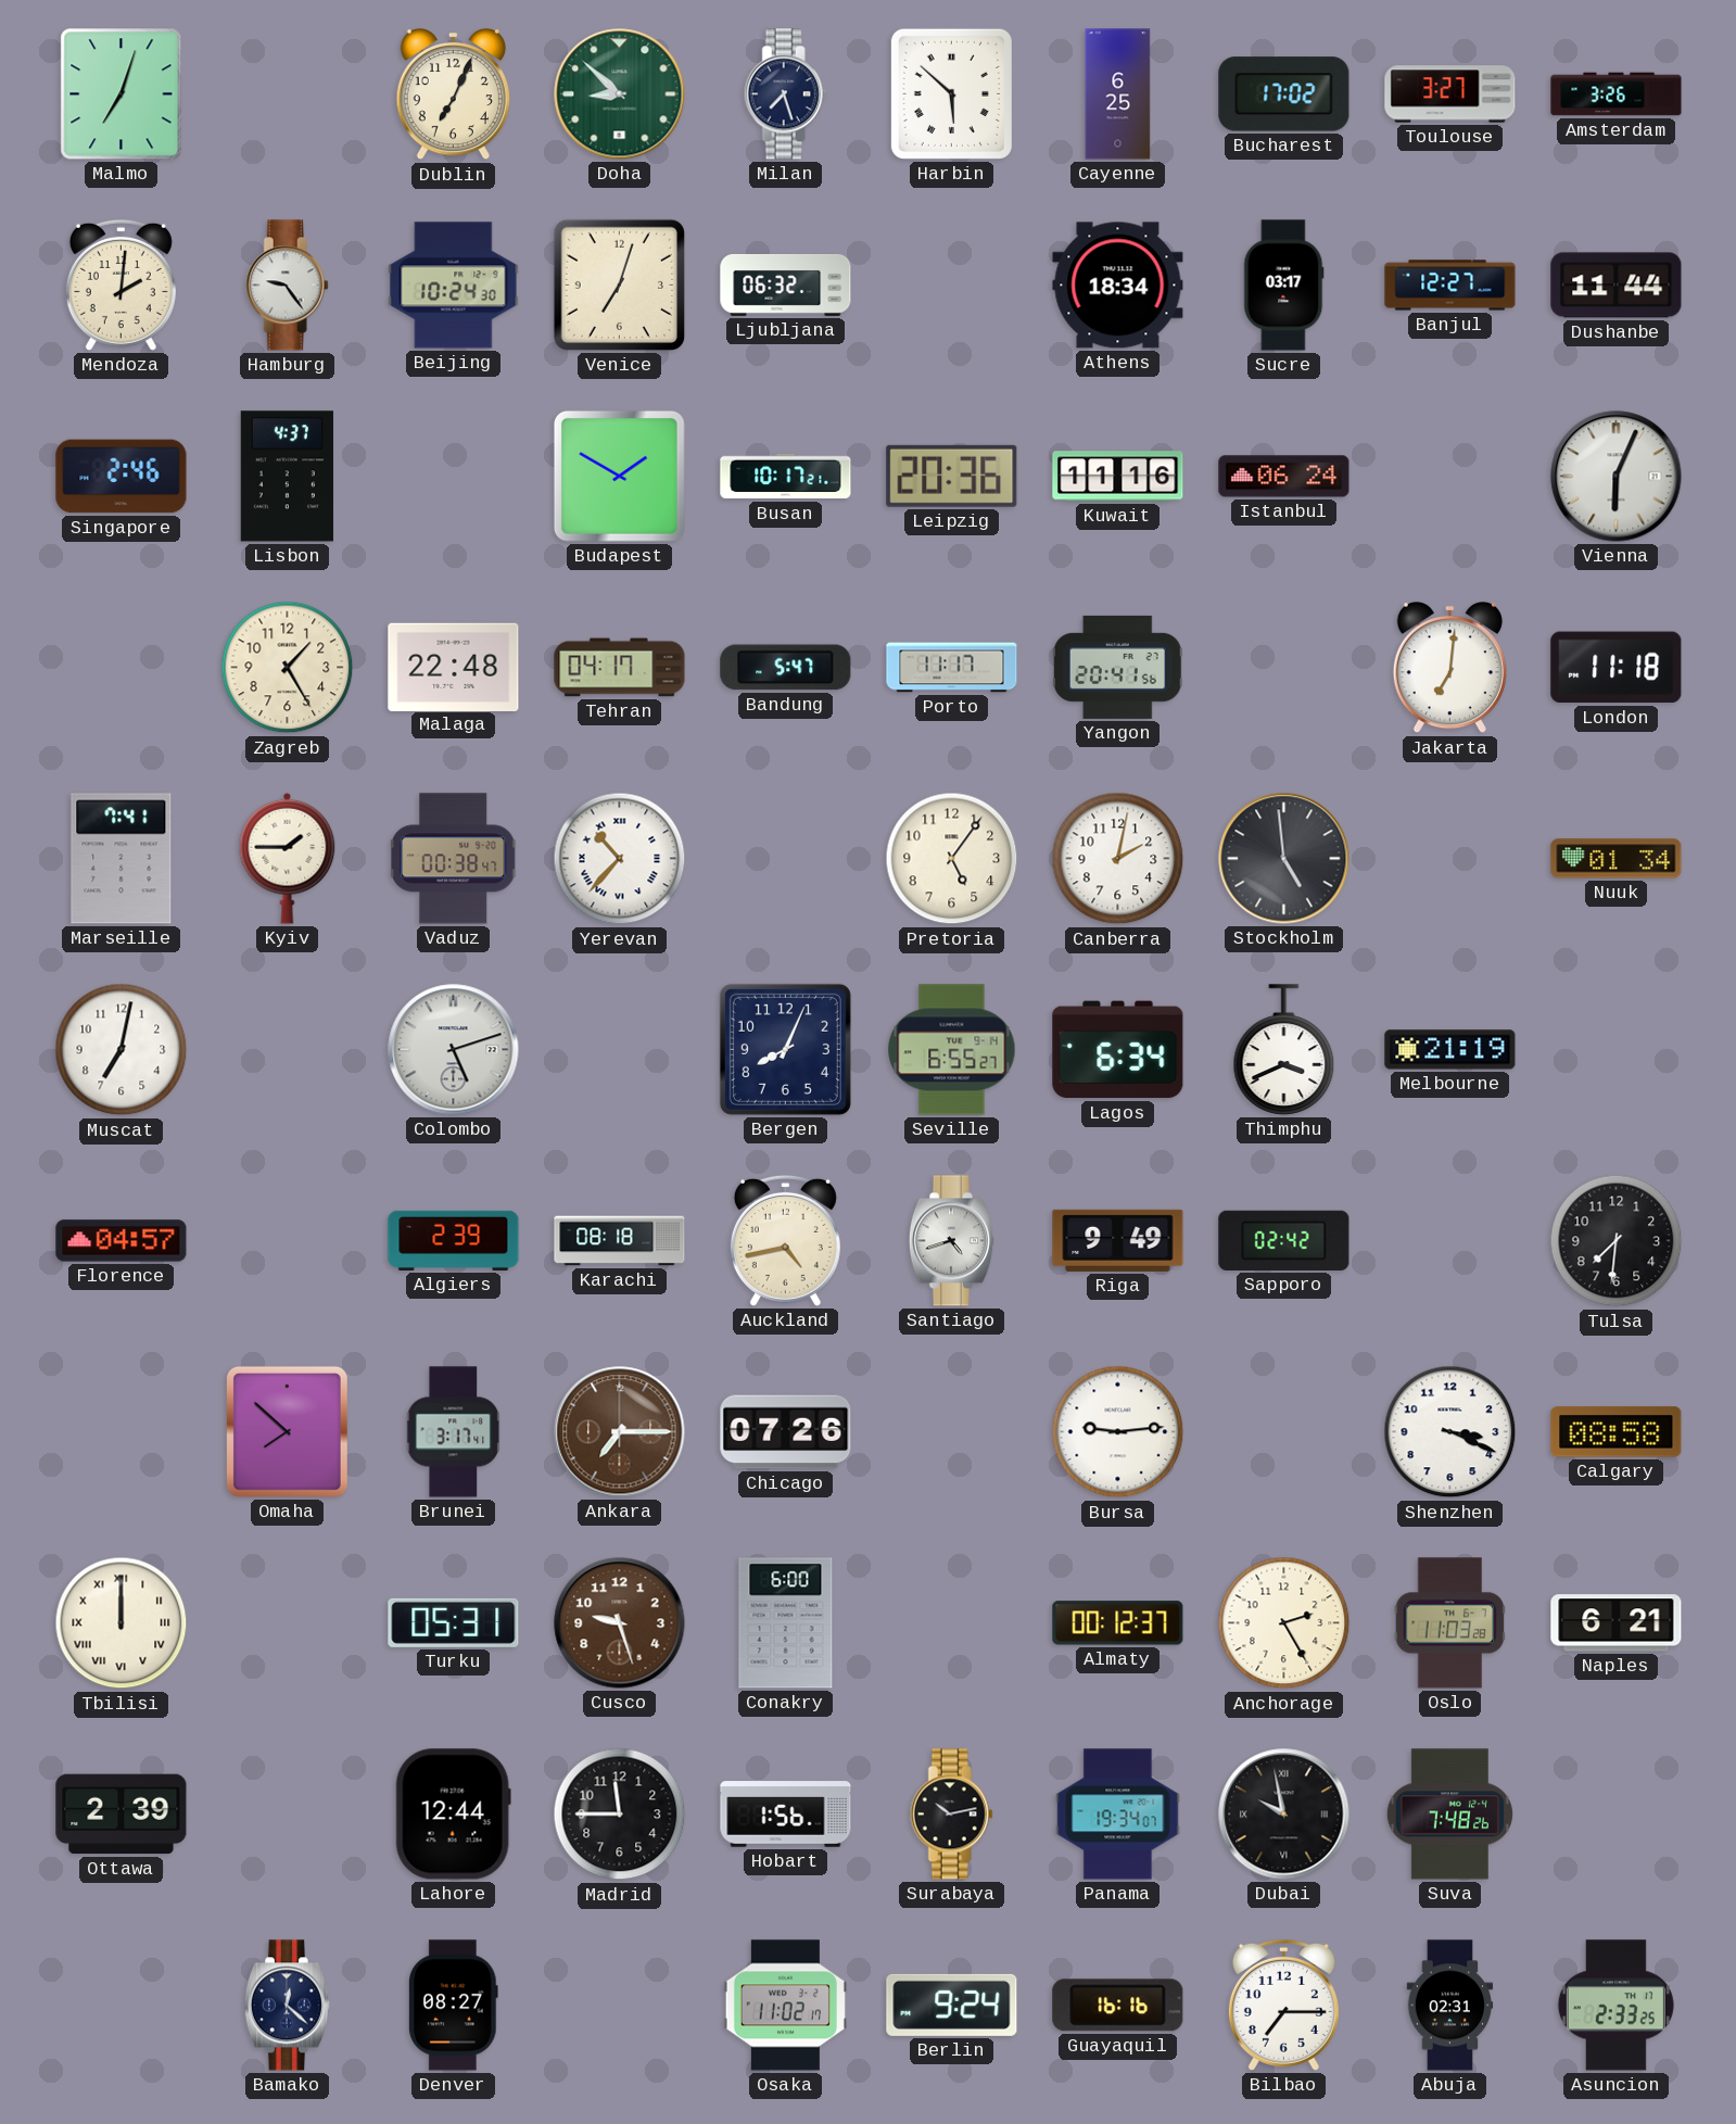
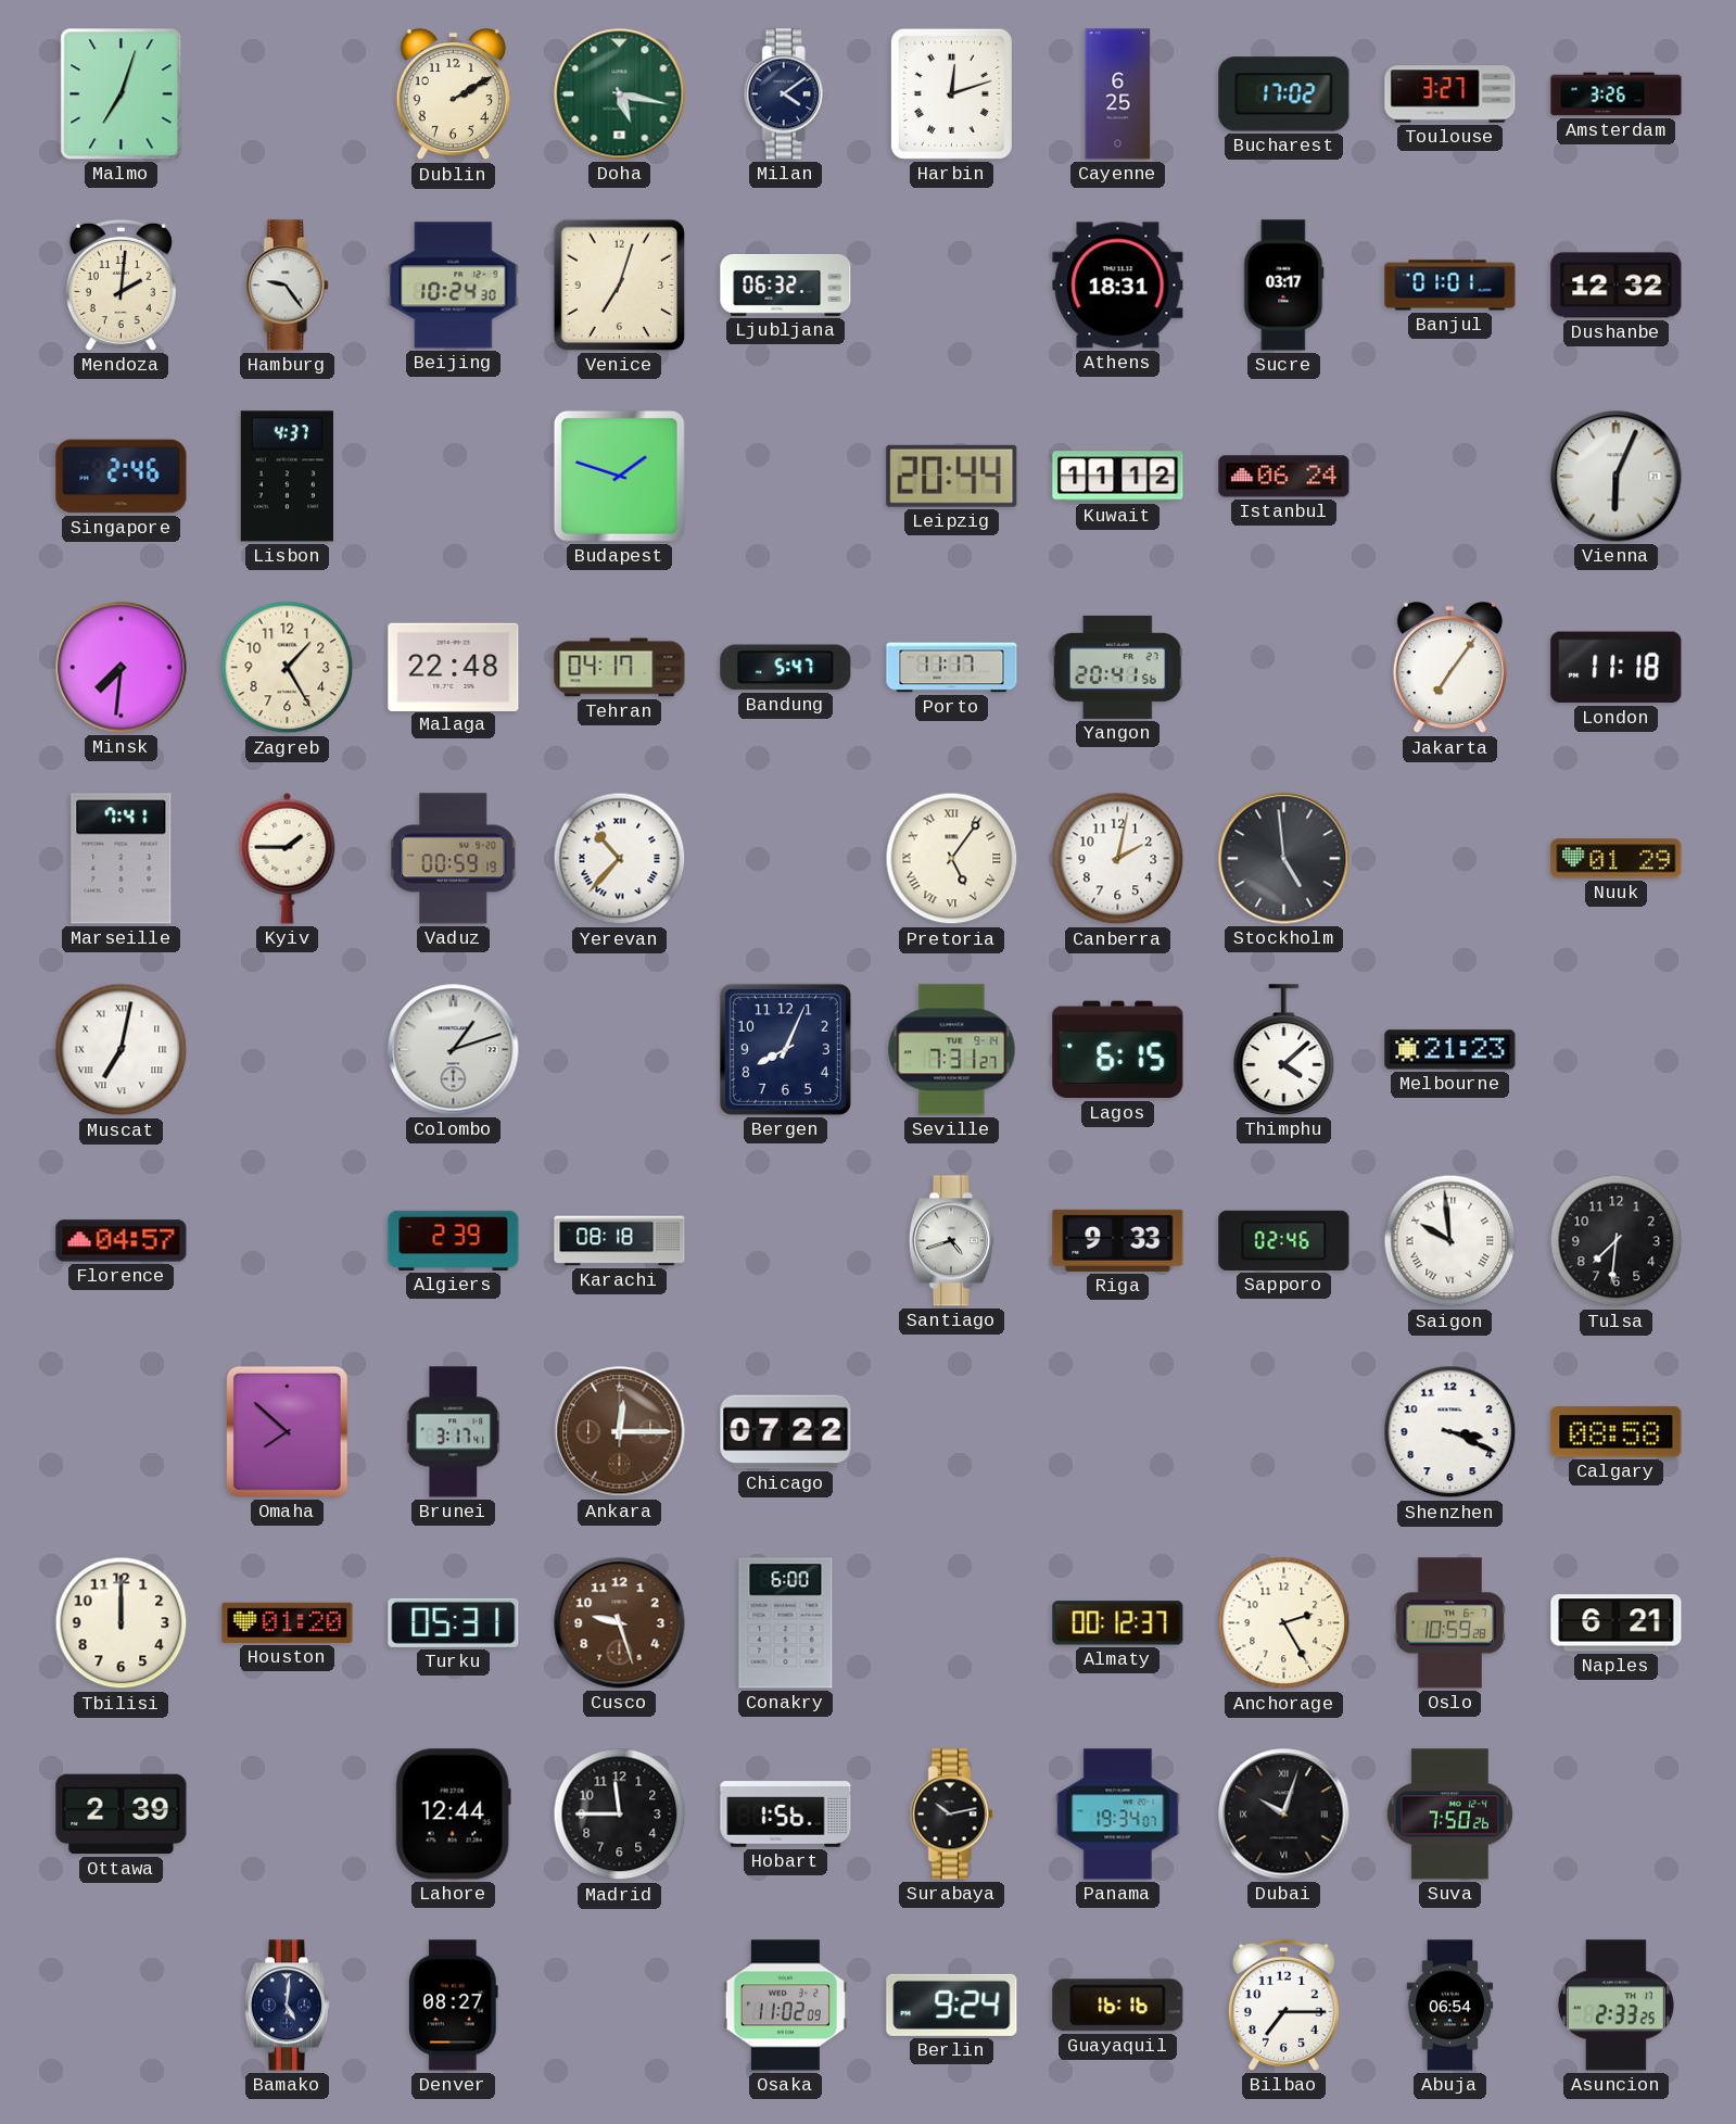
Dublin: 7:04 -> 2:10
Doha: 8:52 -> 5:17
Milan: 7:27 -> 4:09
Harbin: 5:52 -> 12:12
Athens: 18:34 -> 18:31
Banjul: 12:27 -> 01:01
Dushanbe: 11:44 -> 12:32
Budapest: 1:50 -> 1:48
Busan: 10:17 -> none
Leipzig: 20:36 -> 20:44
Kuwait: 11:16 -> 11:12
Minsk: none -> 7:31
Jakarta: 7:01 -> 7:06
Vaduz: 00:38 -> 00:59
Pretoria numerals: Arabic -> Roman
Nuuk: 01:34 -> 01:29
Muscat numerals: Arabic -> Roman
Colombo: 5:12 -> 1:12
Seville: 6:55 -> 7:31
Lagos: 6:34 -> 6:15
Thimphu: 3:41 -> 4:08
Melbourne: 21:19 -> 21:23
Auckland: 4:43 -> none
Riga: 9:49 -> 9:33
Sapporo: 02:42 -> 02:46
Saigon: none -> 9:59
Ankara: 7:15 -> 12:15
Chicago: 07:26 -> 07:22
Bursa: 9:14 -> none
Tbilisi numerals: Roman -> Arabic
Houston: none -> 01:20
Oslo: 11:03 -> 10:59
Dubai: 9:58 -> 10:03
Suva: 7:48 -> 7:50
Bamako: 12:22 -> 5:01
Osaka: 11:02:17 -> 11:02:09
Abuja: 02:31 -> 06:54
